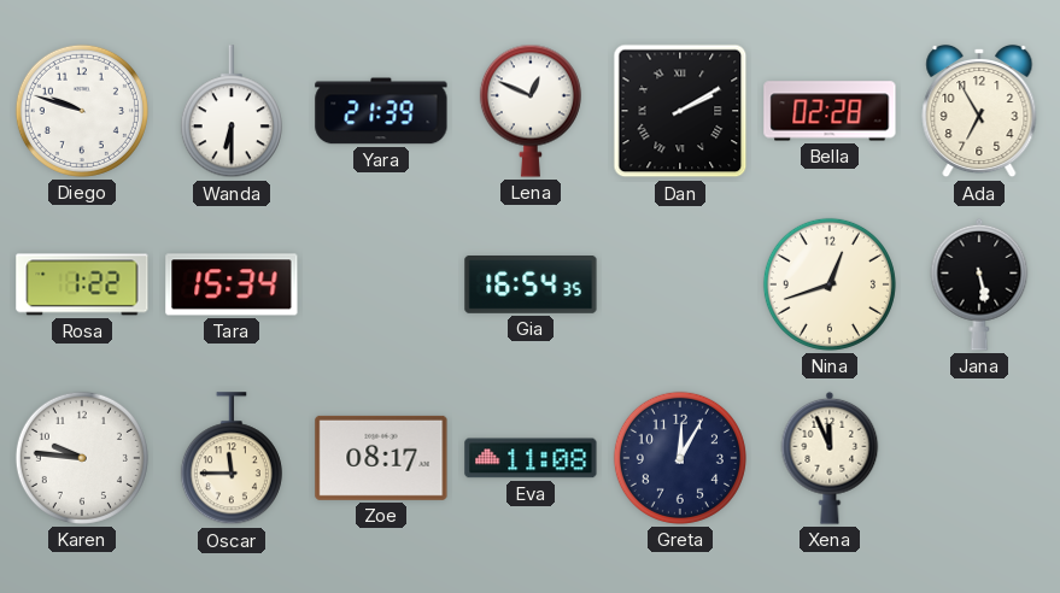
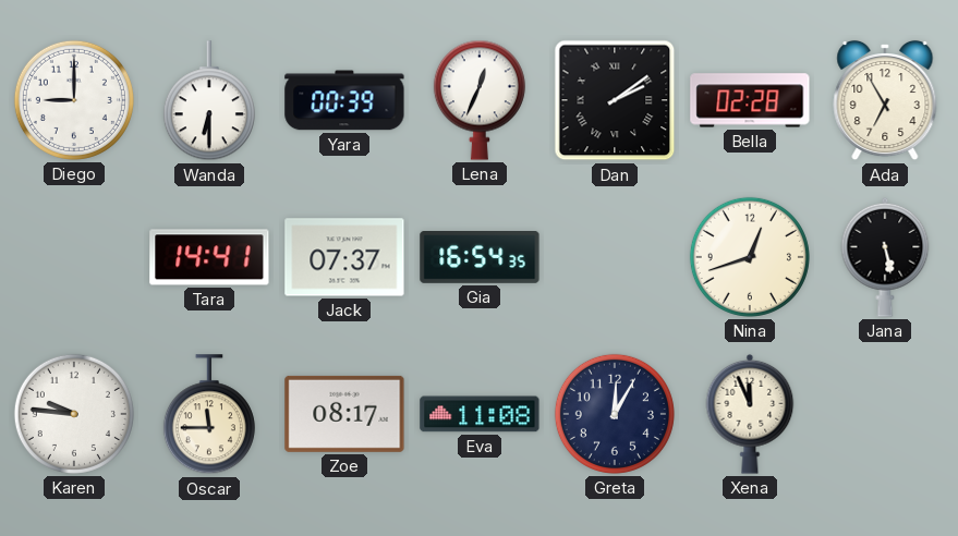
Diego: 9:48 -> 9:00
Yara: 21:39 -> 00:39
Lena: 12:49 -> 12:34
Dan: 2:10 -> 2:09
Rosa: 1:22 -> none
Tara: 15:34 -> 14:41
Jack: none -> 07:37
